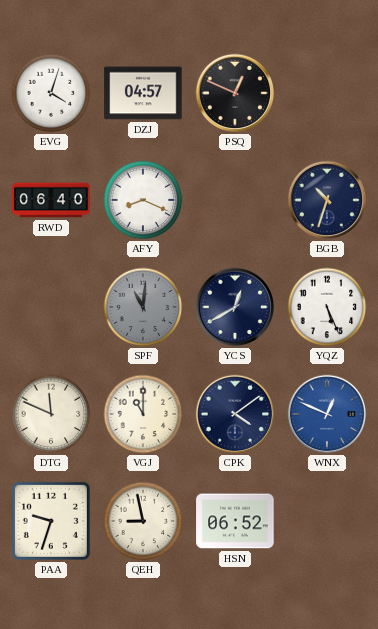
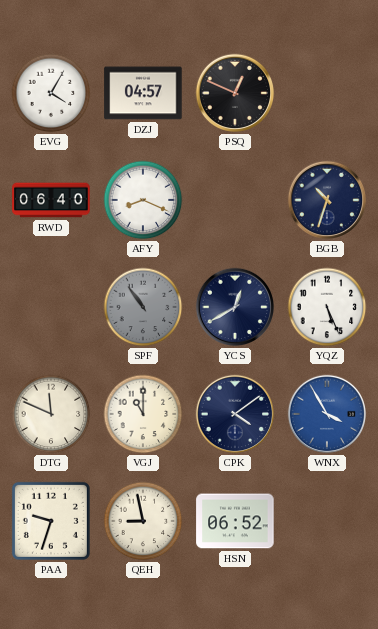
EVG: 4:03 -> 4:05
SPF: 11:01 -> 10:54
WNX: 12:49 -> 3:55
